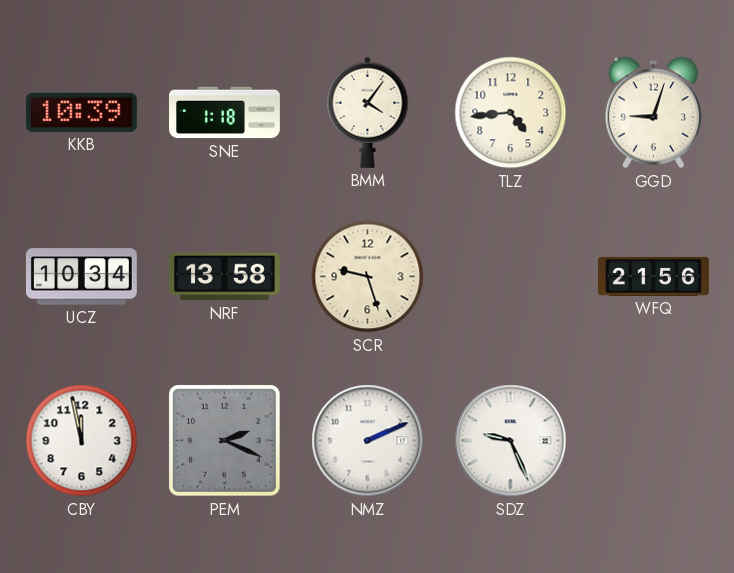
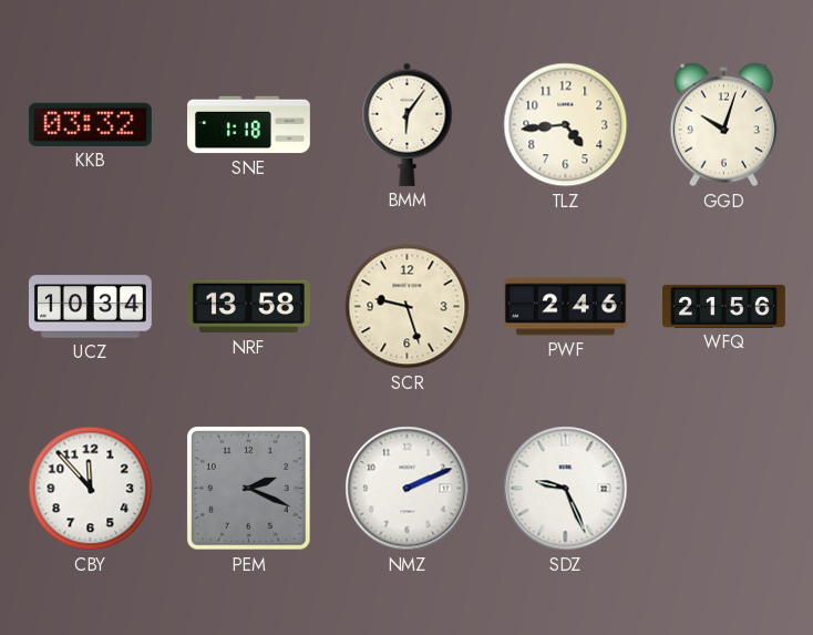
KKB: 10:39 -> 03:32
BMM: 4:06 -> 6:06
GGD: 9:03 -> 10:03
PWF: none -> 2:46
CBY: 11:58 -> 11:53
